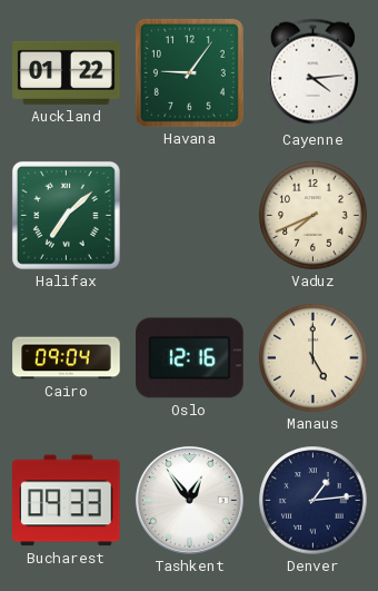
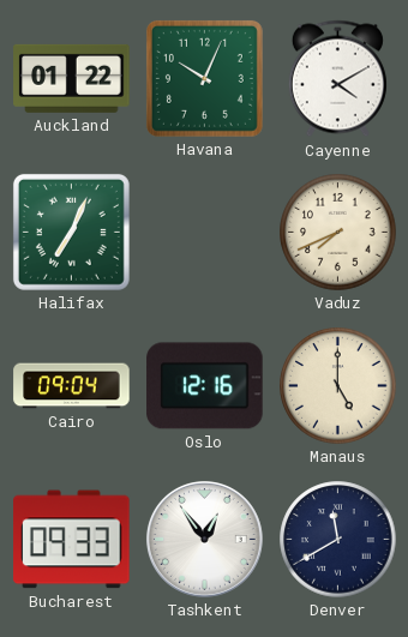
Havana: 9:06 -> 10:04
Cayenne: 4:14 -> 4:10
Halifax: 7:08 -> 7:04
Denver: 1:14 -> 11:40
